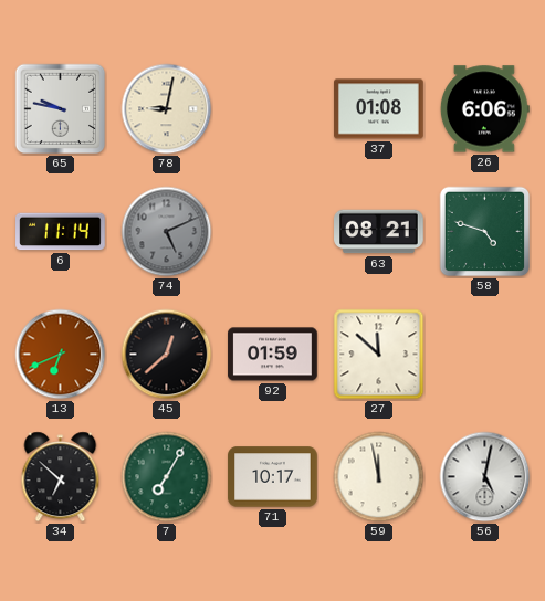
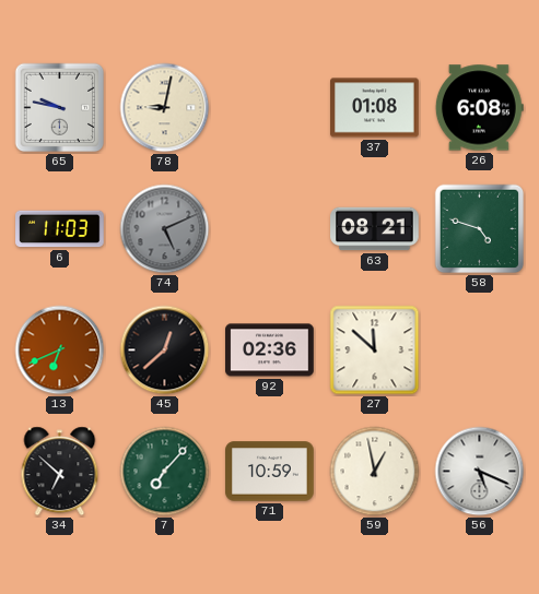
26: 6:06 -> 6:08
6: 11:14 -> 11:03
92: 01:59 -> 02:36
7: 7:05 -> 7:07
71: 10:17 -> 10:59
59: 11:58 -> 12:58
56: 5:02 -> 5:19
